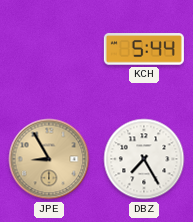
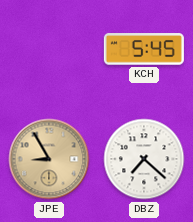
KCH: 5:44 -> 5:45
DBZ: 7:25 -> 7:22
